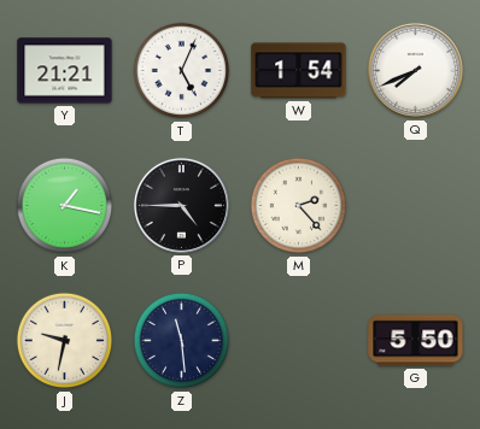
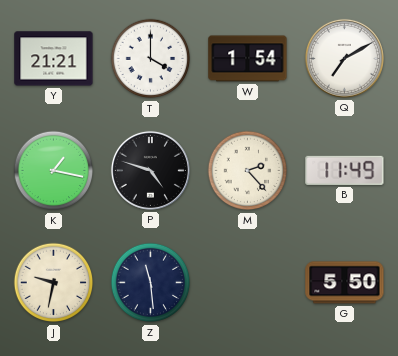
T: 5:04 -> 4:00
Q: 7:41 -> 7:10
P: 4:45 -> 4:48
B: none -> 11:49
